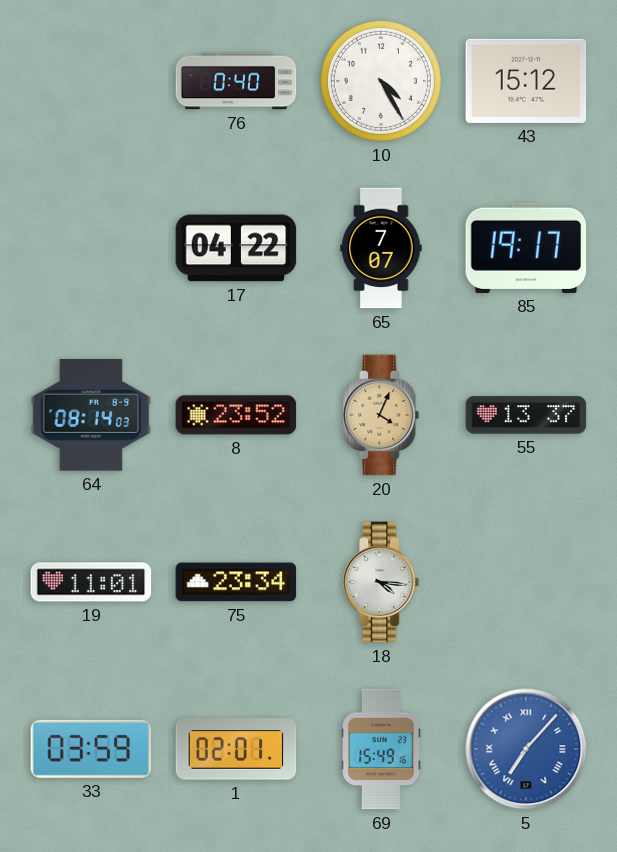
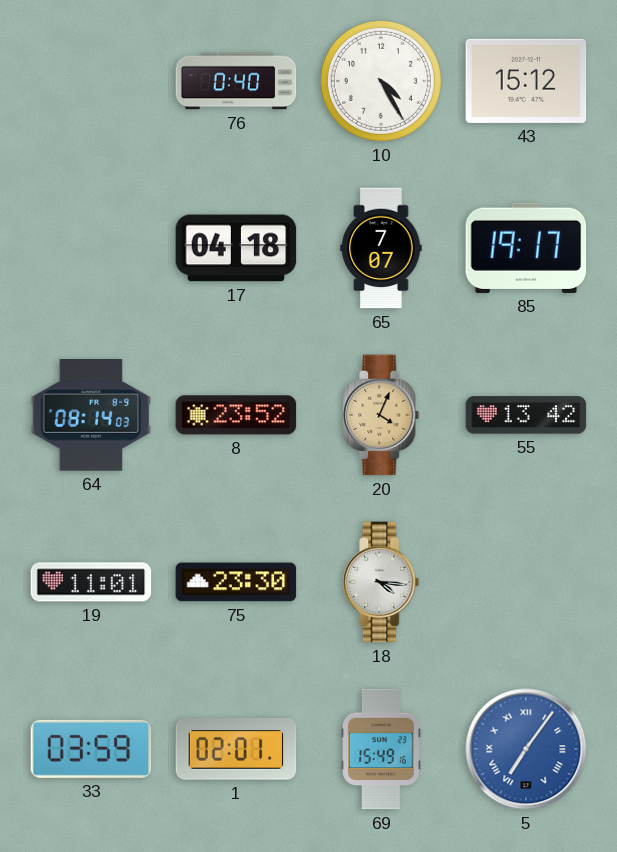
17: 04:22 -> 04:18
55: 13:37 -> 13:42
75: 23:34 -> 23:30
5: 7:07 -> 7:06
